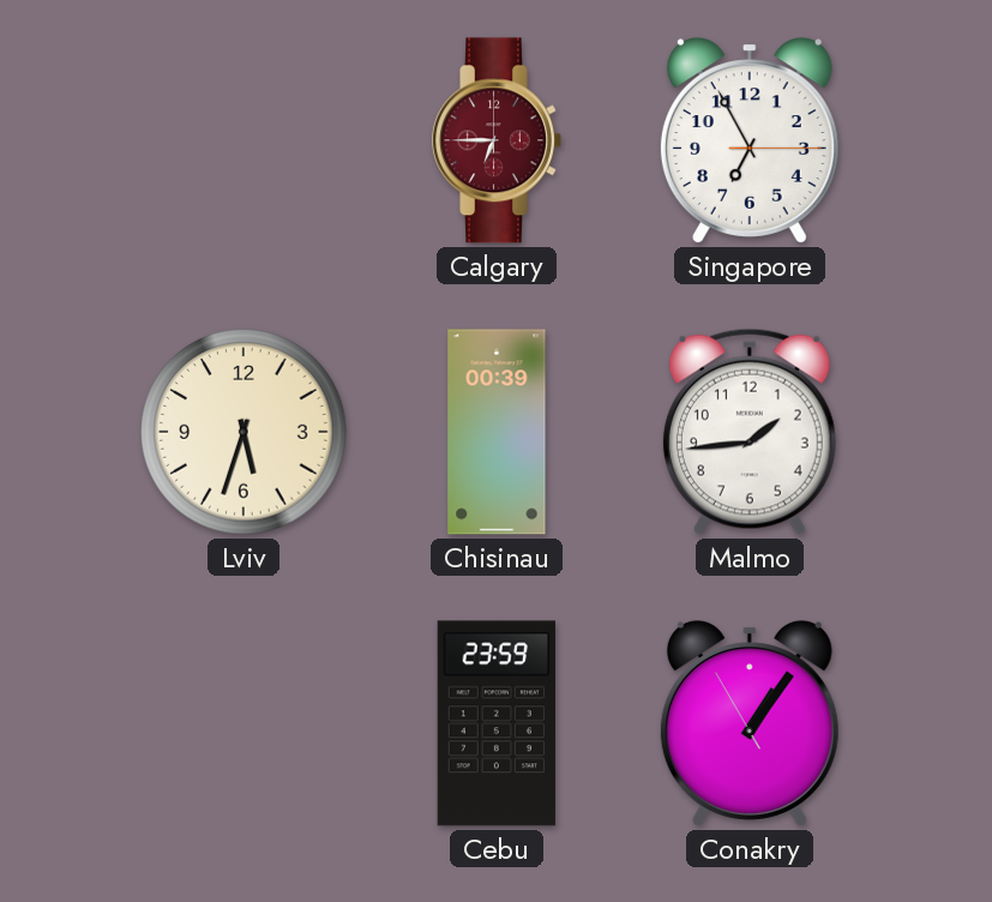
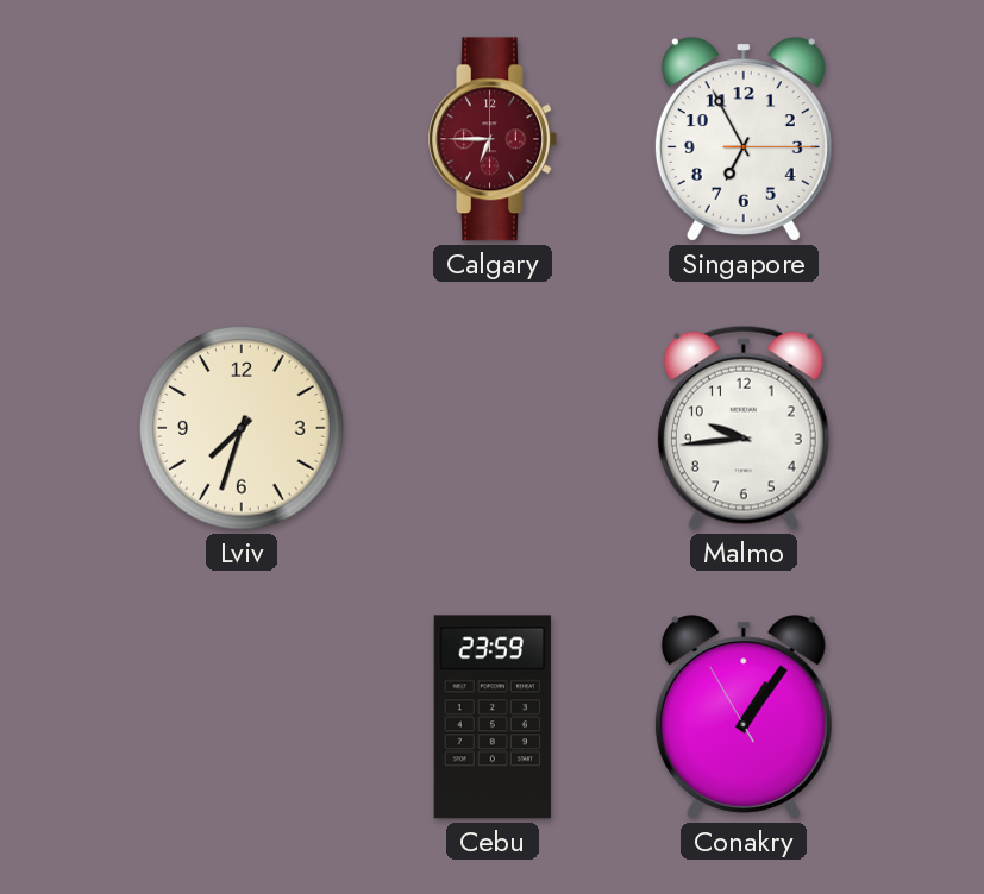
Lviv: 5:33 -> 7:33
Chisinau: 00:39 -> none
Malmo: 1:44 -> 9:44
